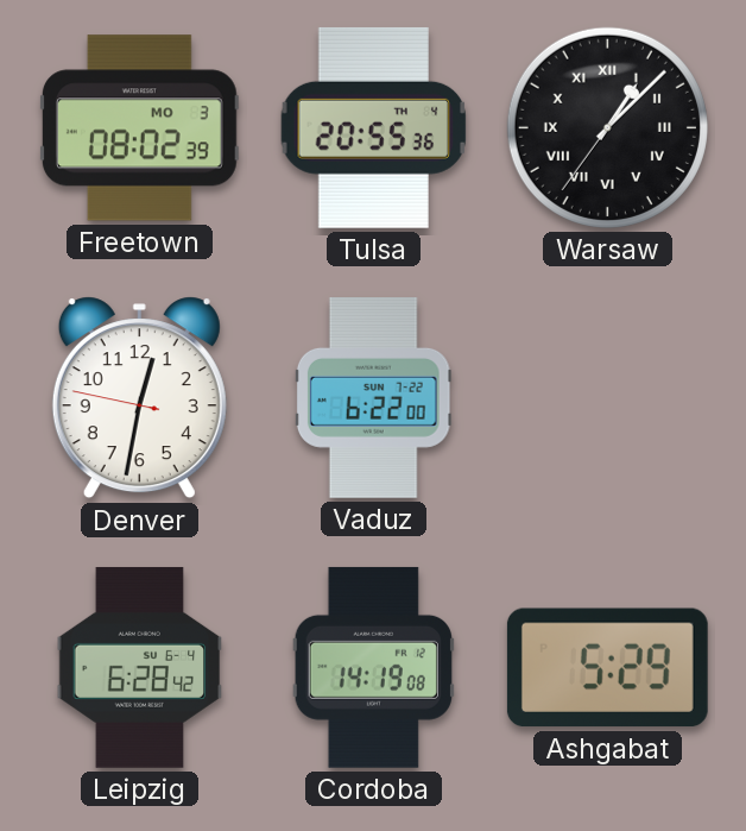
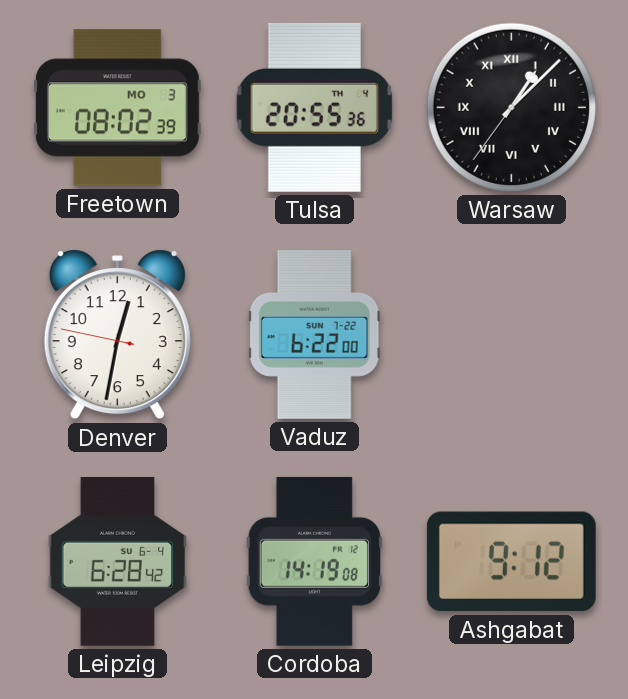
Ashgabat: 5:29 -> 9:12
